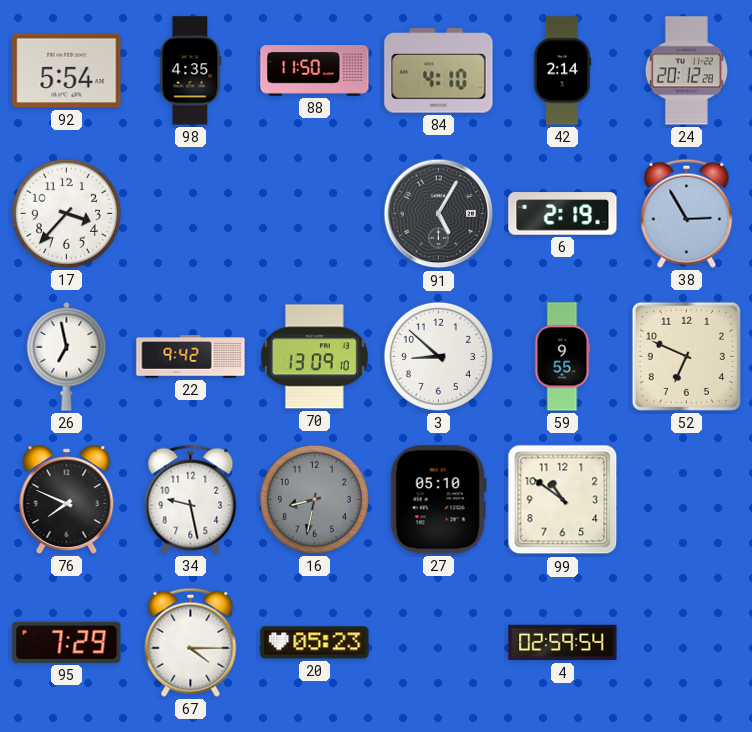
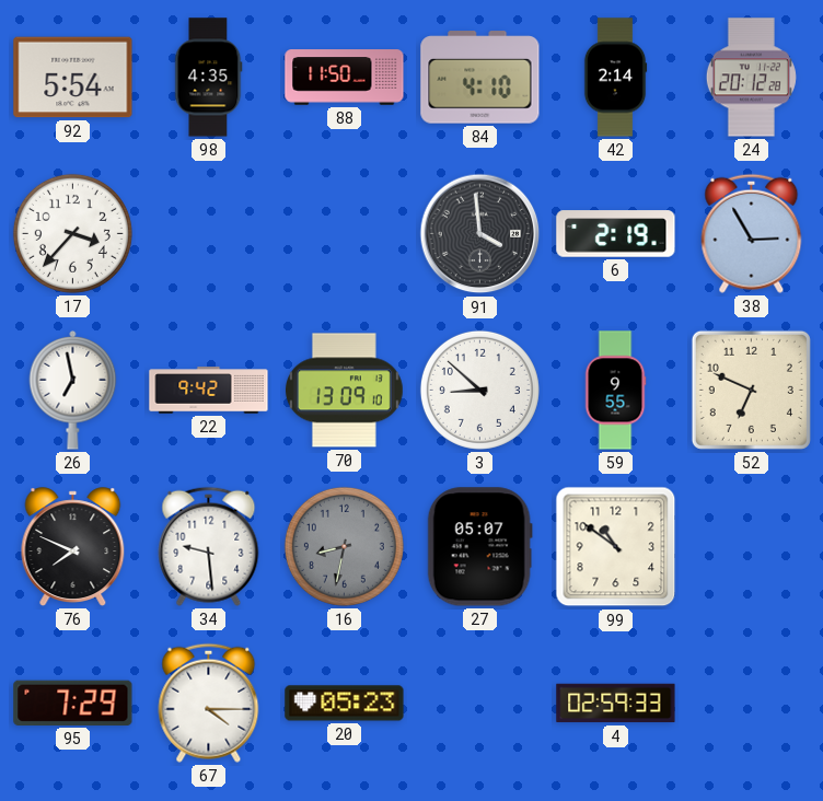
91: 5:05 -> 3:59
34: 9:28 -> 9:29
27: 05:10 -> 05:07
4: 02:59:54 -> 02:59:33
